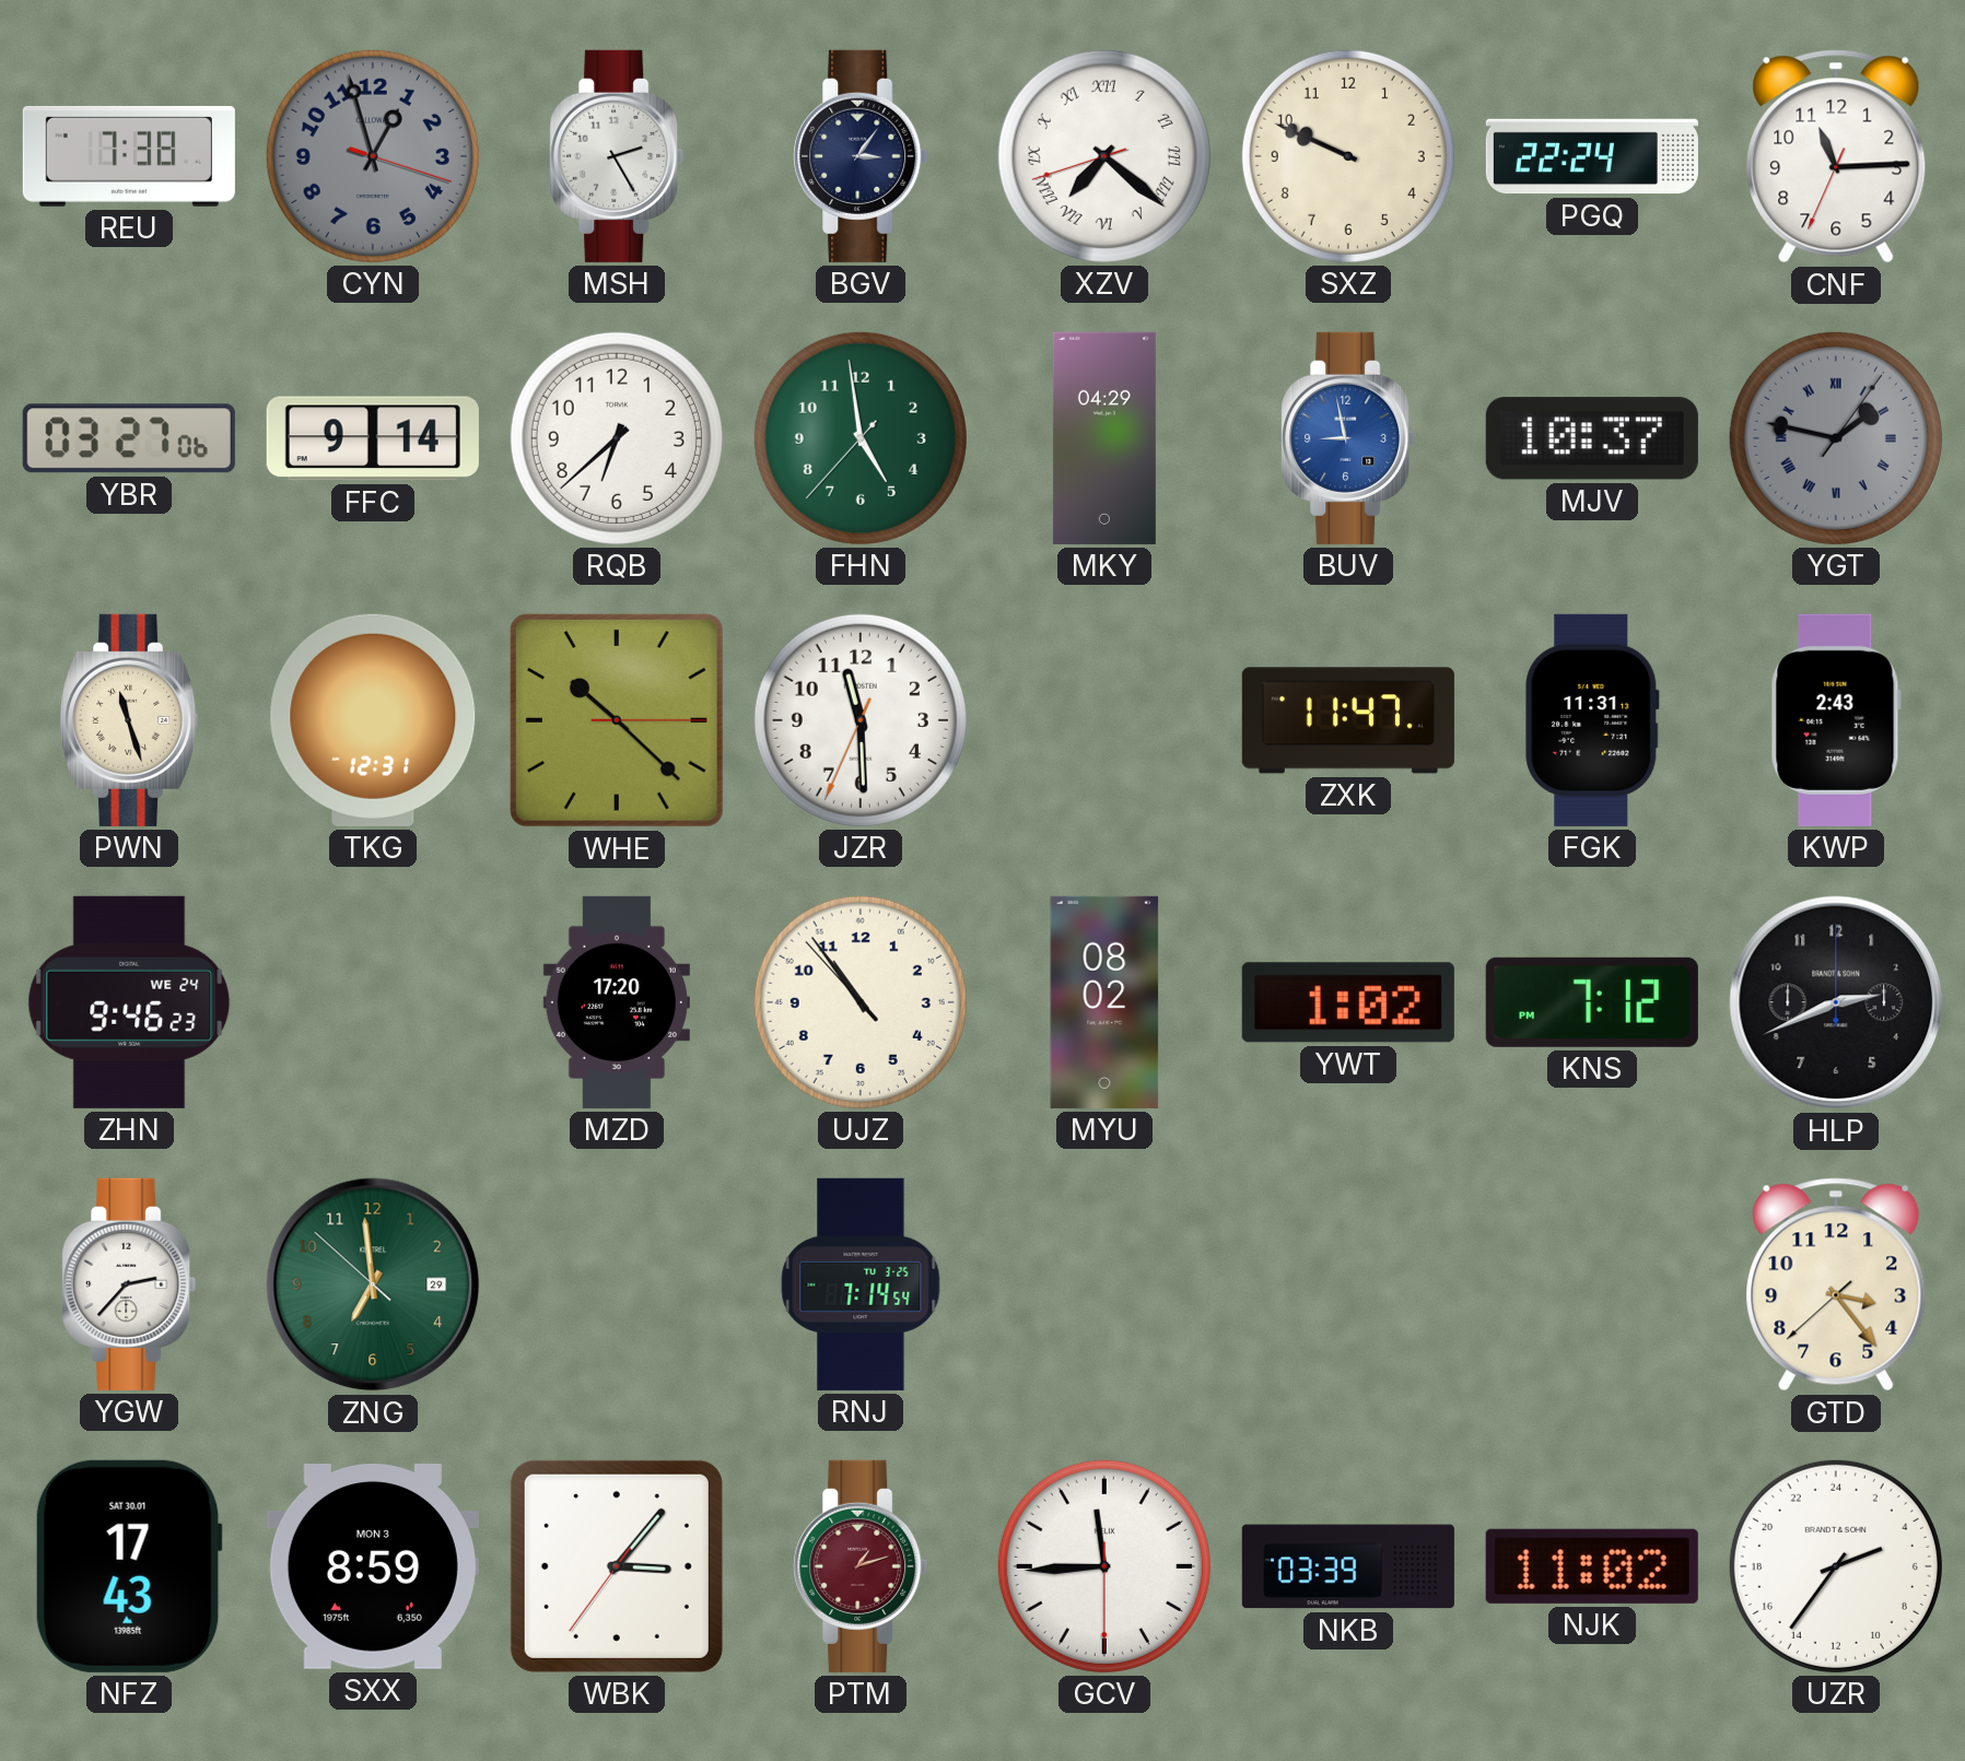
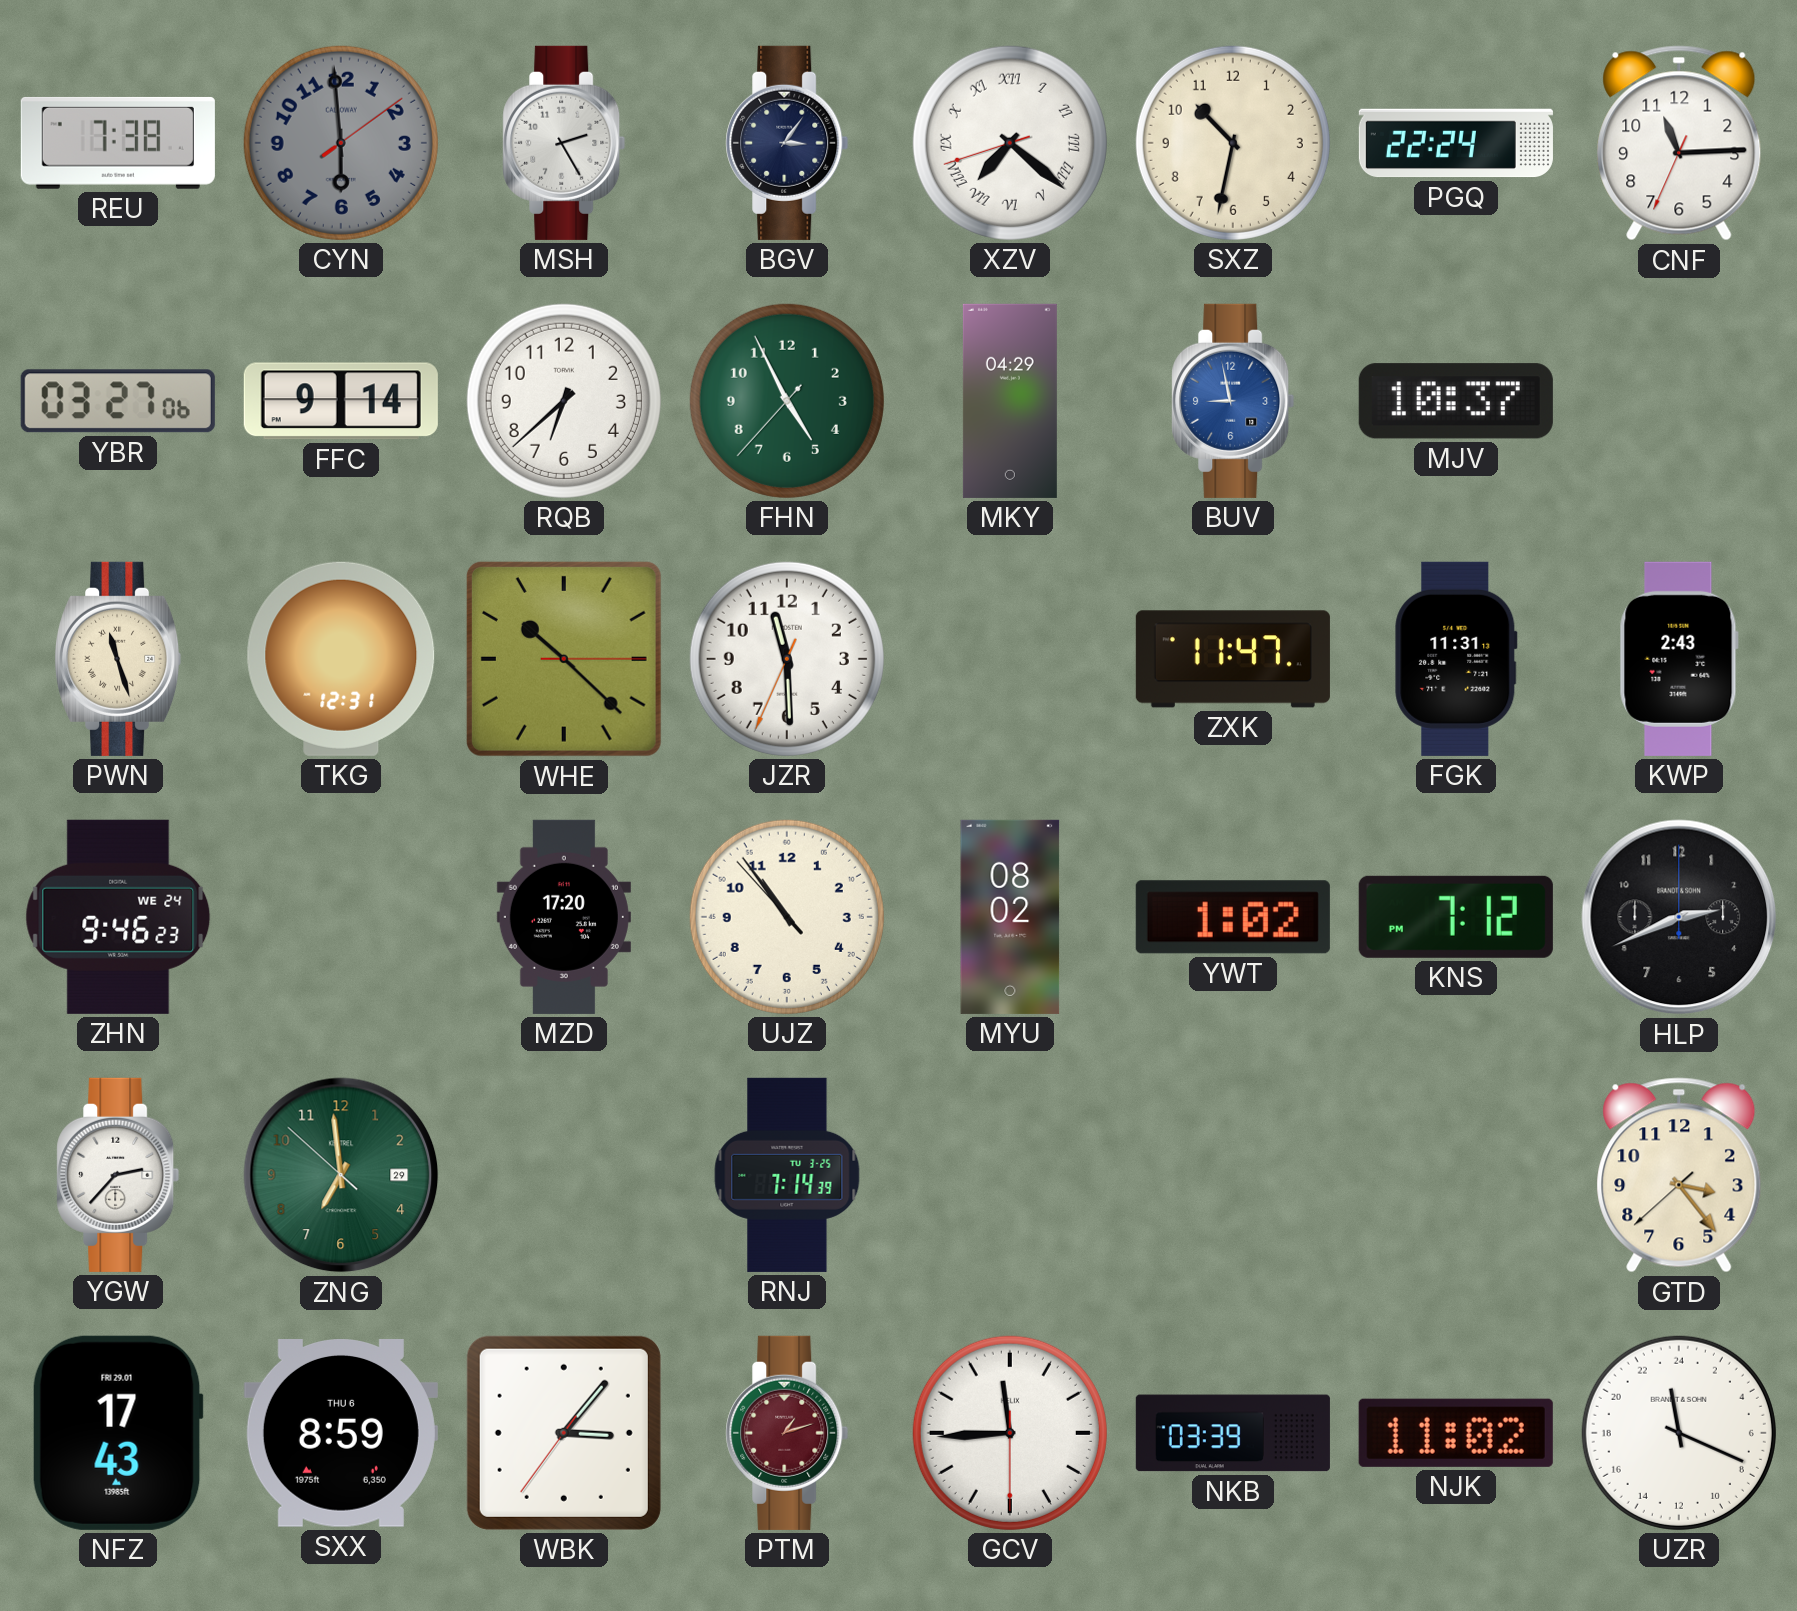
CYN: 12:57 -> 5:59
SXZ: 9:49 -> 10:32
FHN: 4:58 -> 4:55
YGT: 1:47 -> none
RNJ: 7:14:54 -> 7:14:39
NFZ date: SAT 30.01 -> FRI 29.01
SXX date: MON 3 -> THU 6
UZR: 4:36 -> 23:19
